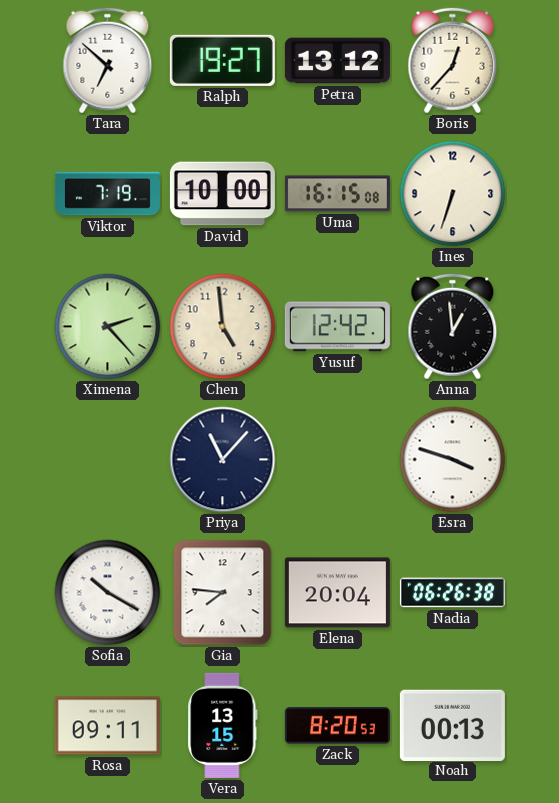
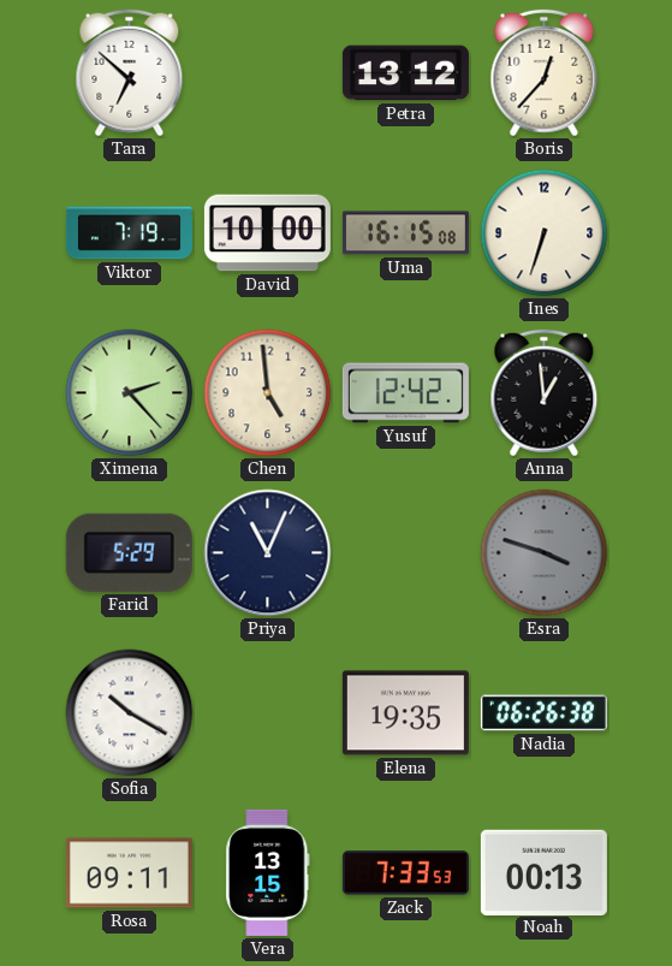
Ralph: 19:27 -> none
Farid: none -> 5:29
Priya: 11:07 -> 11:04
Esra dial: white -> grey
Gia: 7:46 -> none
Elena: 20:04 -> 19:35
Zack: 8:20 -> 7:33
